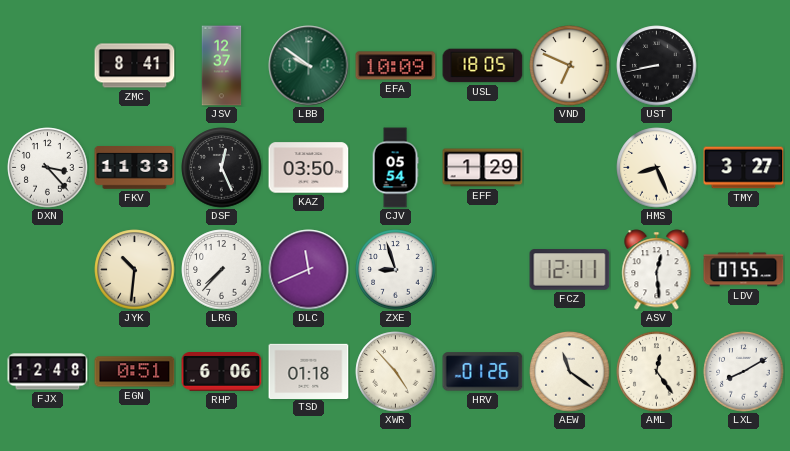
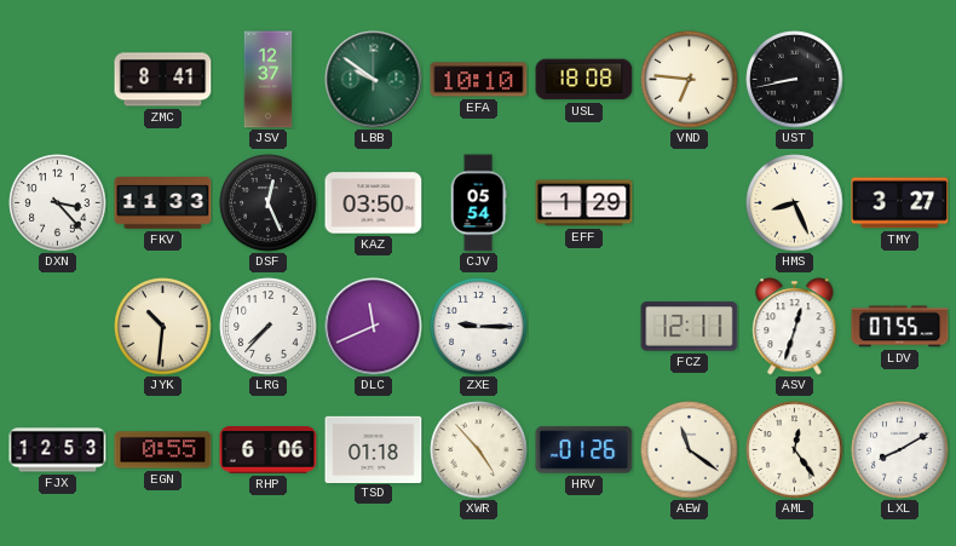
EFA: 10:09 -> 10:10
USL: 18:05 -> 18:08
VND: 6:49 -> 6:46
ZXE: 8:57 -> 9:15
ASV: 12:29 -> 12:33
FJX: 12:48 -> 12:53
EGN: 0:51 -> 0:55
